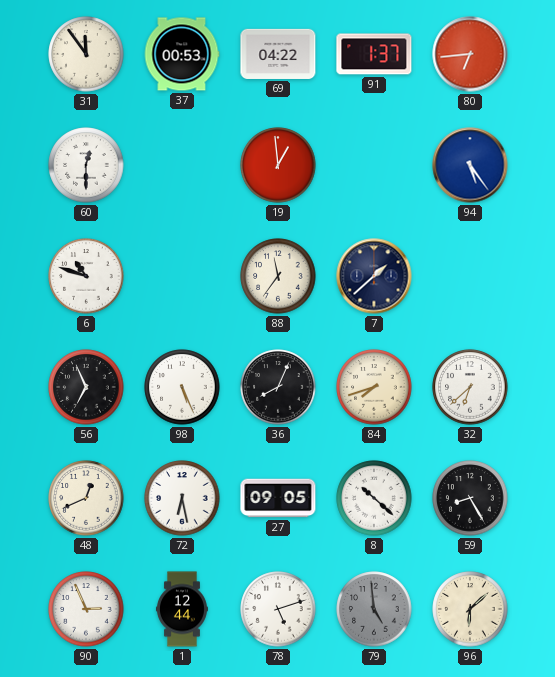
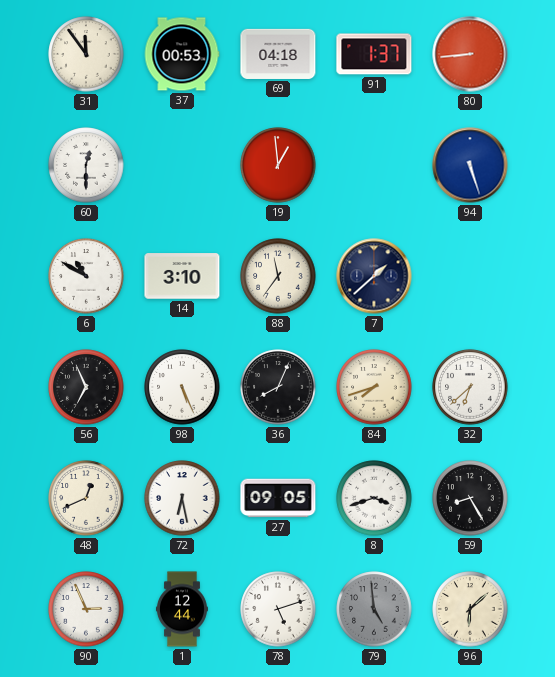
69: 04:22 -> 04:18
80: 6:44 -> 8:44
94: 5:24 -> 5:27
6: 10:48 -> 10:50
14: none -> 3:10
8: 10:22 -> 3:42
